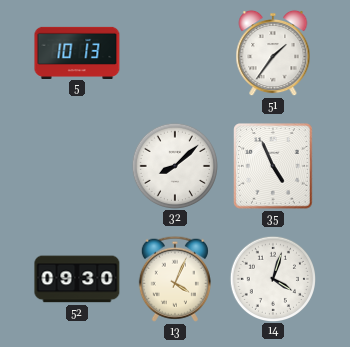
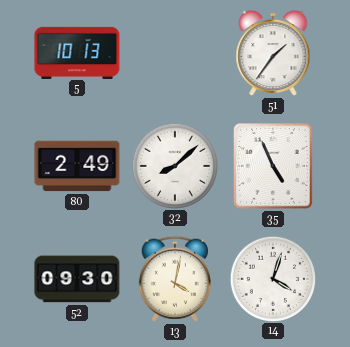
80: none -> 2:49
13: 4:04 -> 4:02
